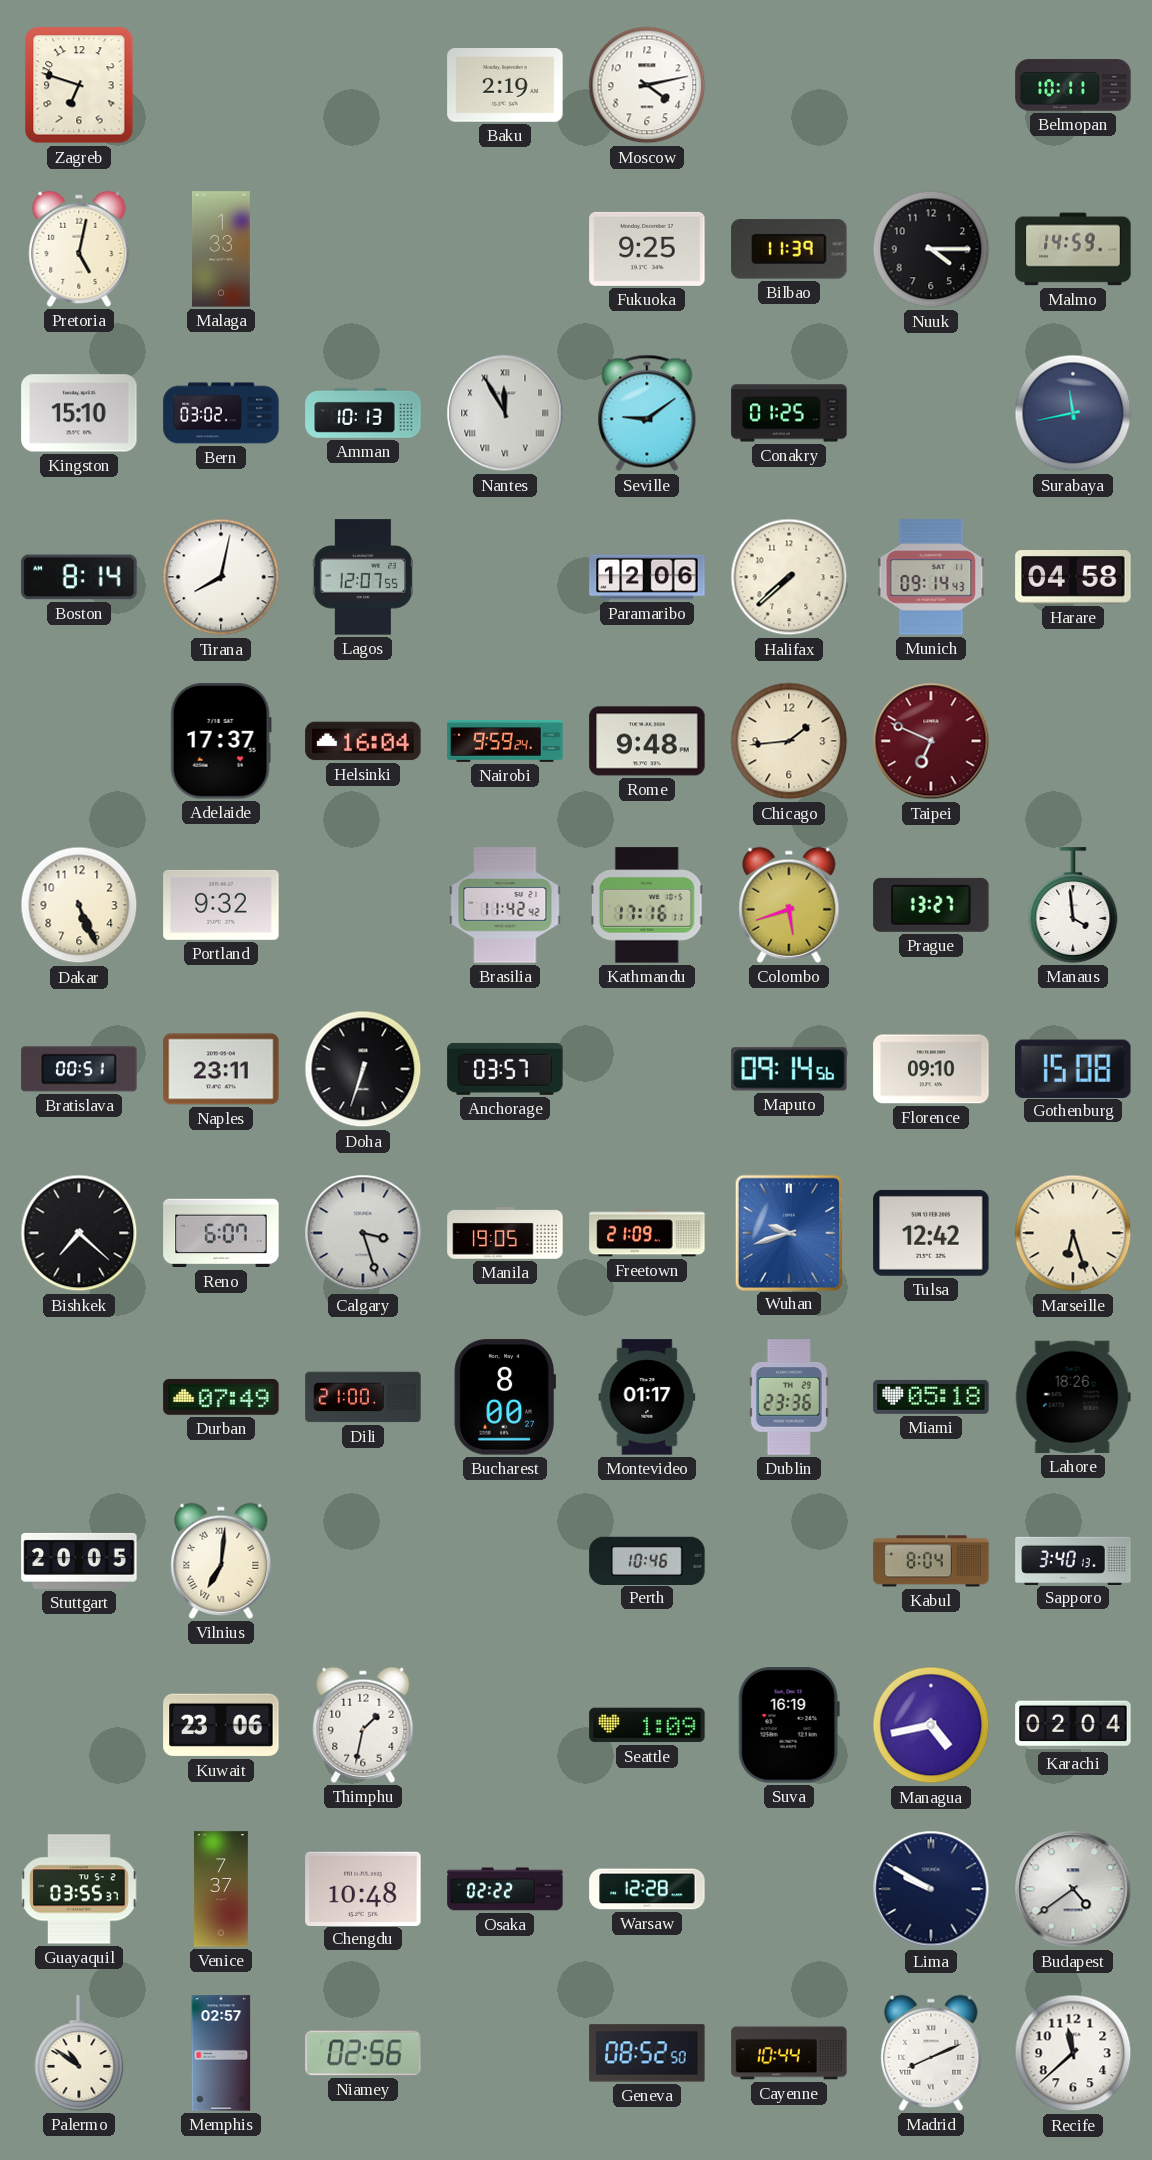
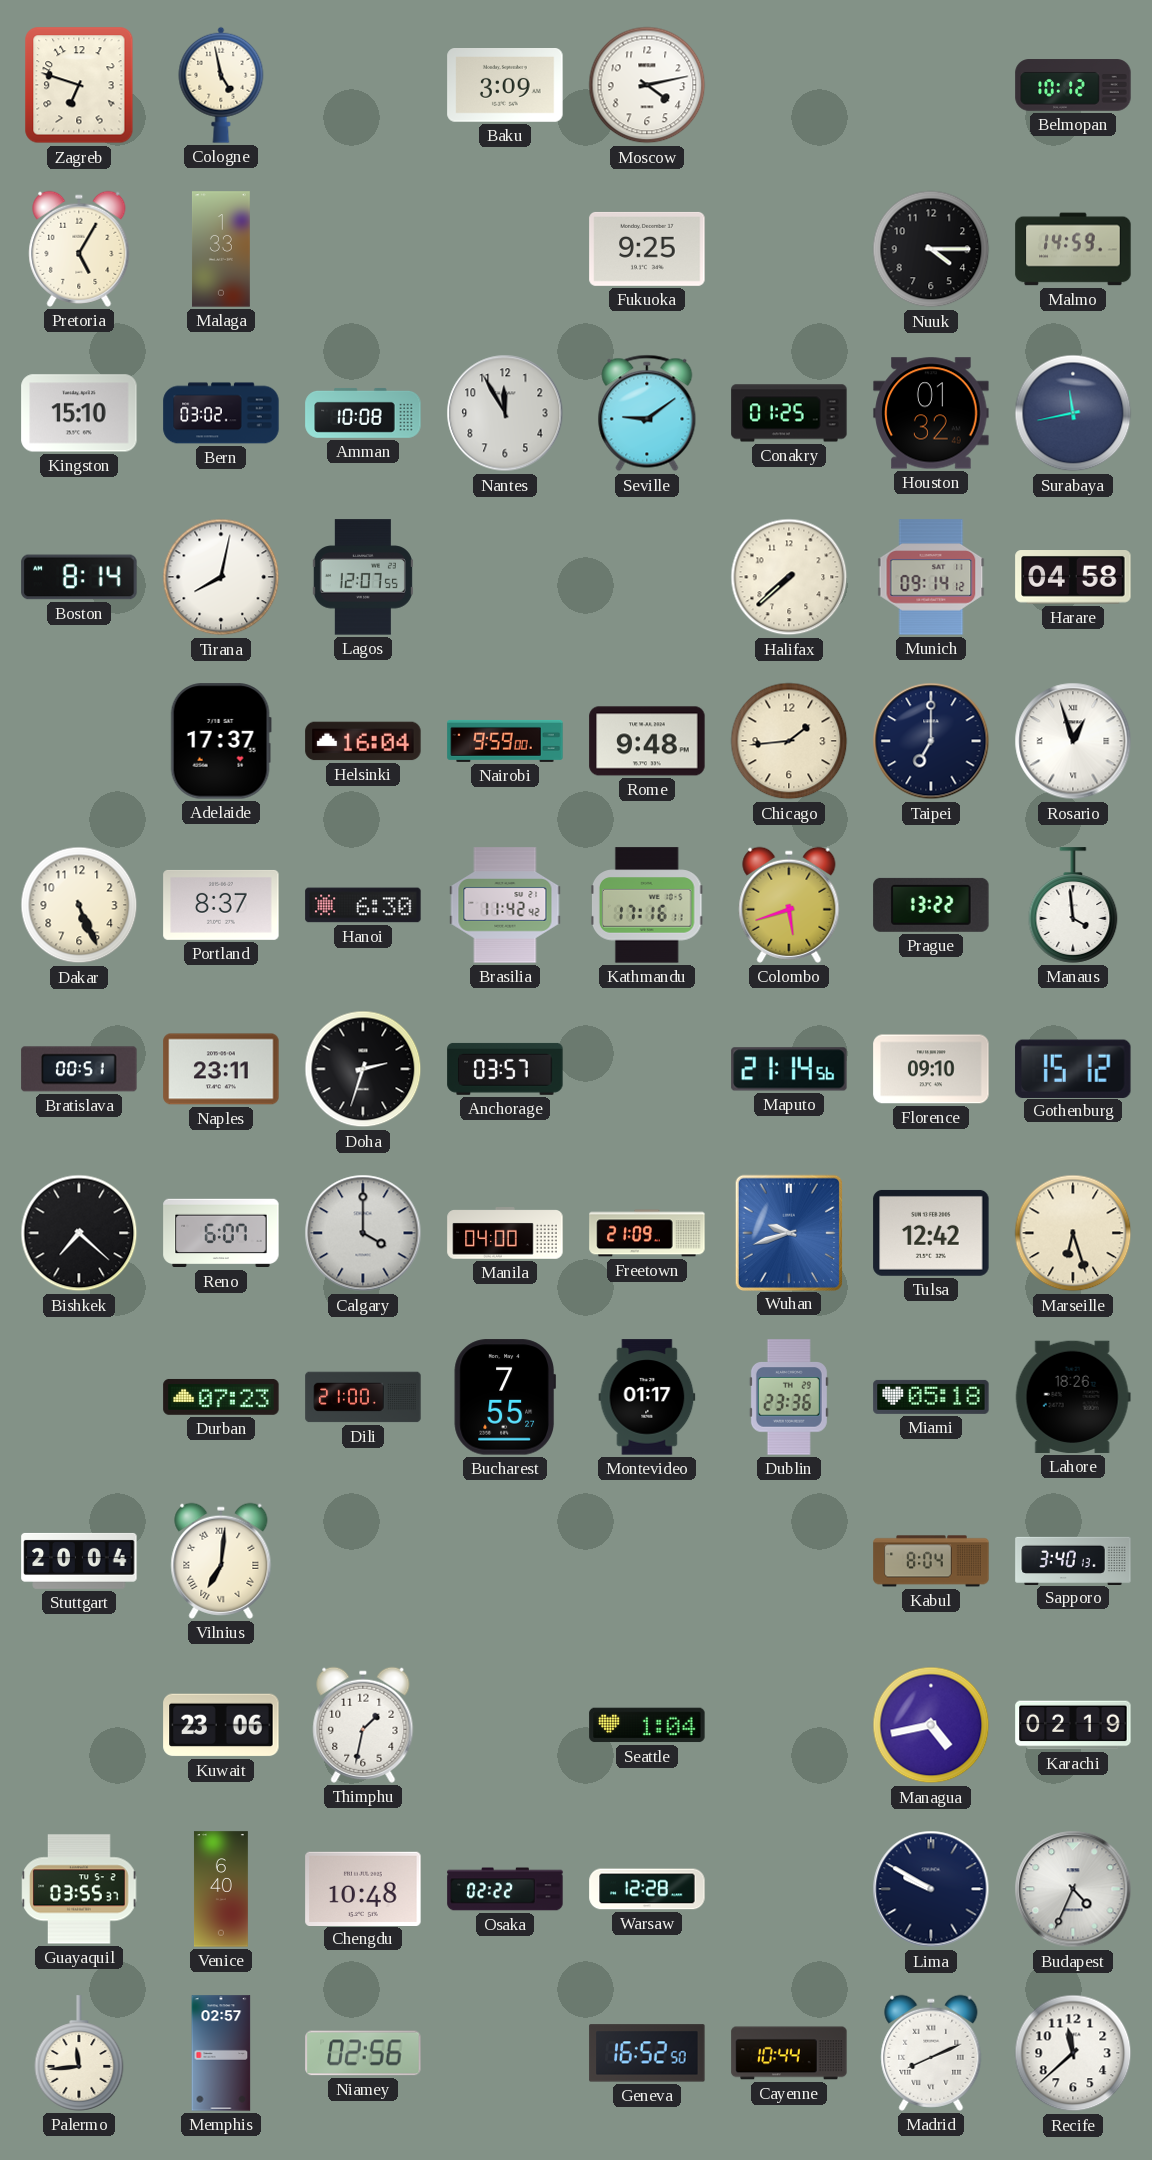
Cologne: none -> 4:58
Baku: 2:19 -> 3:09
Belmopan: 10:11 -> 10:12
Pretoria: 5:02 -> 5:05
Bilbao: 11:39 -> none
Amman: 10:13 -> 10:08
Nantes numerals: Roman -> Arabic
Houston: none -> 01:32
Paramaribo: 12:06 -> none
Munich: 09:14:43 -> 09:14:12
Nairobi: 9:59:24 -> 9:59:00
Taipei: 6:49 -> 7:00
Taipei dial: burgundy -> navy
Rosario: none -> 12:57
Portland: 9:32 -> 8:37
Hanoi: none -> 6:30
Prague: 13:27 -> 13:22
Doha: 6:33 -> 2:33
Maputo: 09:14 -> 21:14
Gothenburg: 15:08 -> 15:12
Calgary: 3:27 -> 4:00
Manila: 19:05 -> 04:00
Durban: 07:49 -> 07:23
Bucharest: 8:00 -> 7:55
Stuttgart: 20:05 -> 20:04
Perth: 10:46 -> none
Seattle: 1:09 -> 1:04
Suva: 16:19 -> none
Karachi: 02:04 -> 02:19
Venice: 7:37 -> 6:40
Budapest: 4:39 -> 4:34
Palermo: 10:51 -> 11:44
Geneva: 08:52 -> 16:52
